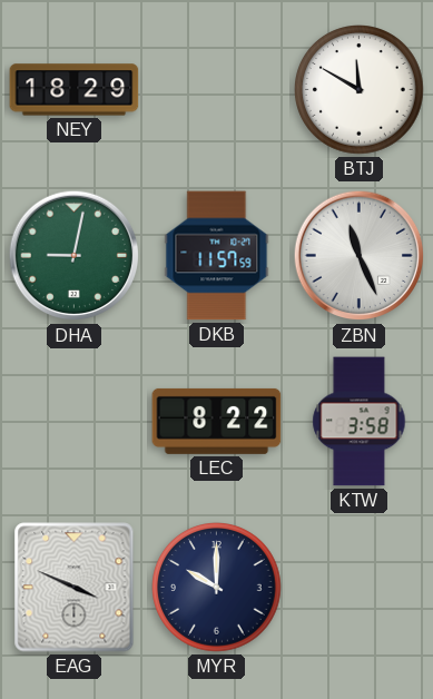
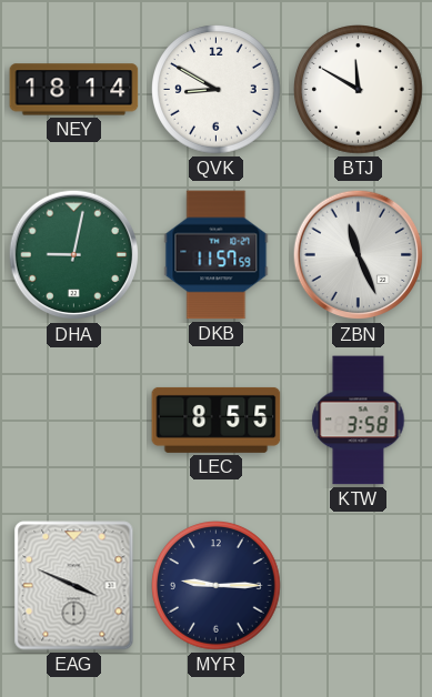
NEY: 18:29 -> 18:14
QVK: none -> 8:50
LEC: 8:22 -> 8:55
MYR: 10:00 -> 9:15
